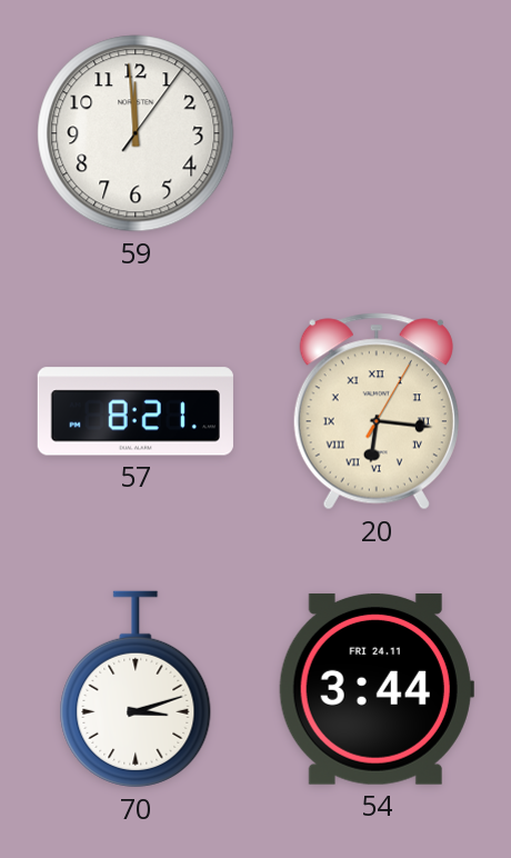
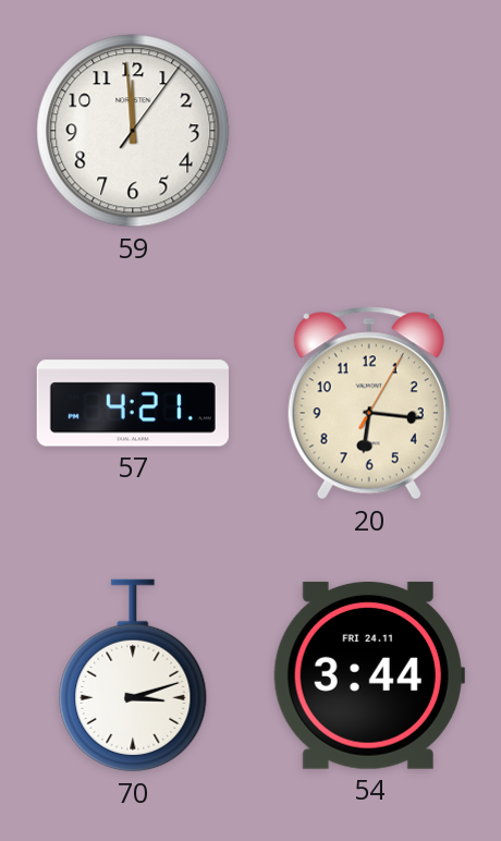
57: 8:21 -> 4:21
20 numerals: Roman -> Arabic
